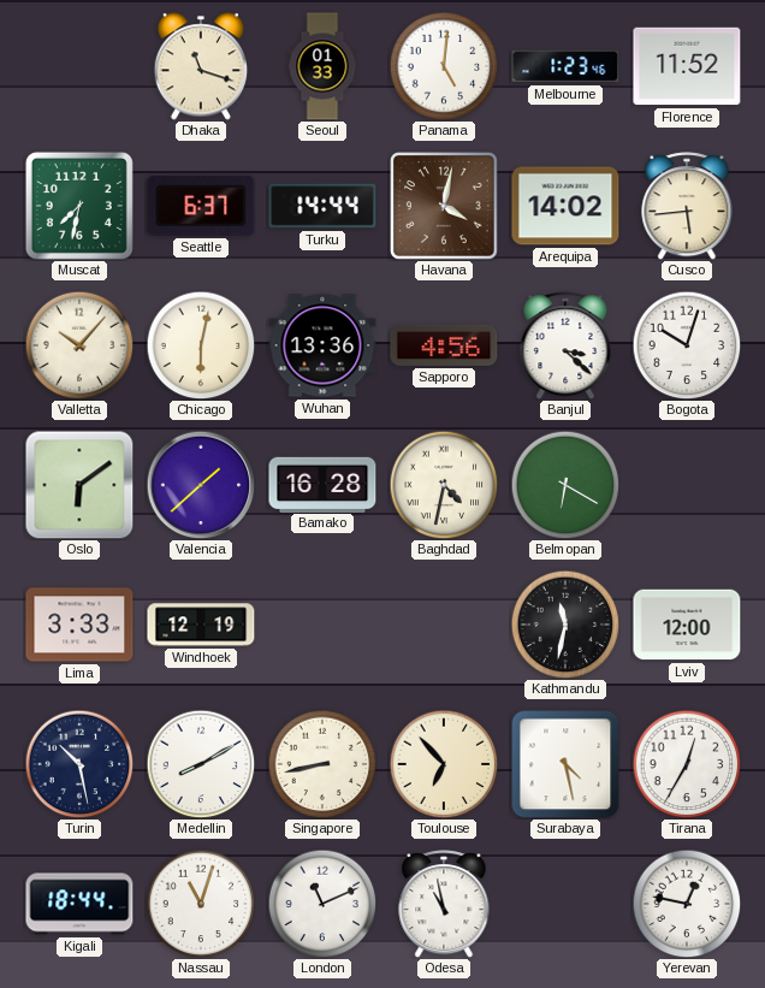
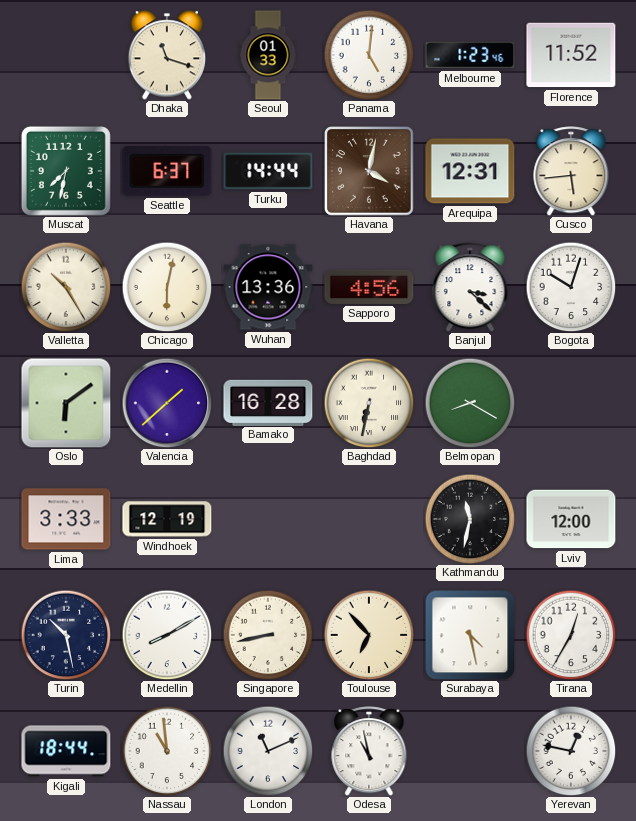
Arequipa: 14:02 -> 12:31
Valletta: 10:07 -> 10:25
Baghdad: 4:32 -> 6:32
Belmopan: 6:20 -> 8:20
Nassau: 11:03 -> 10:59
